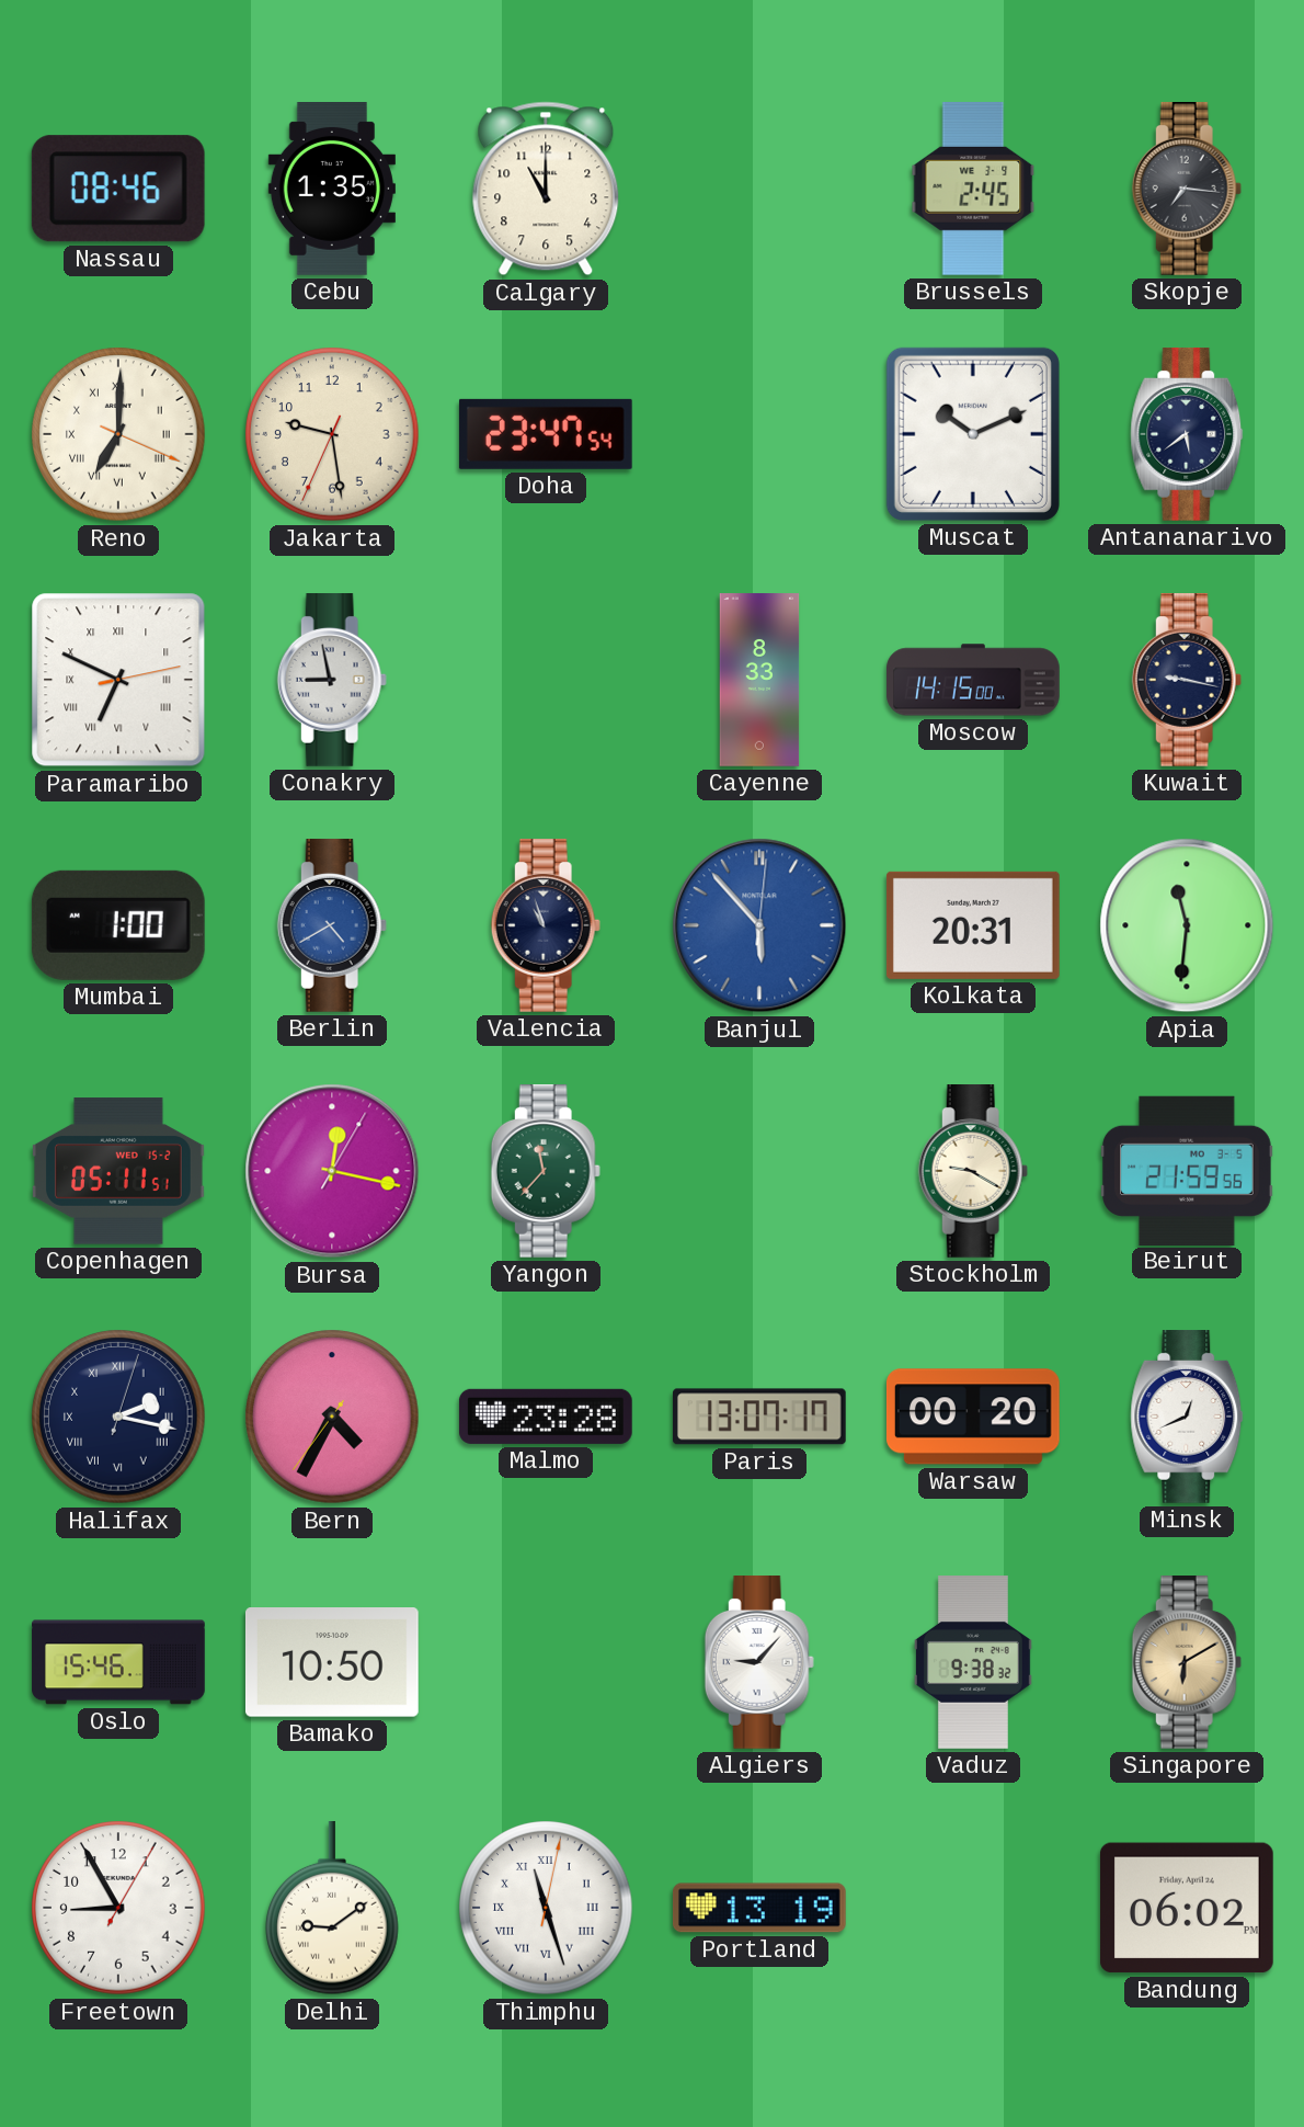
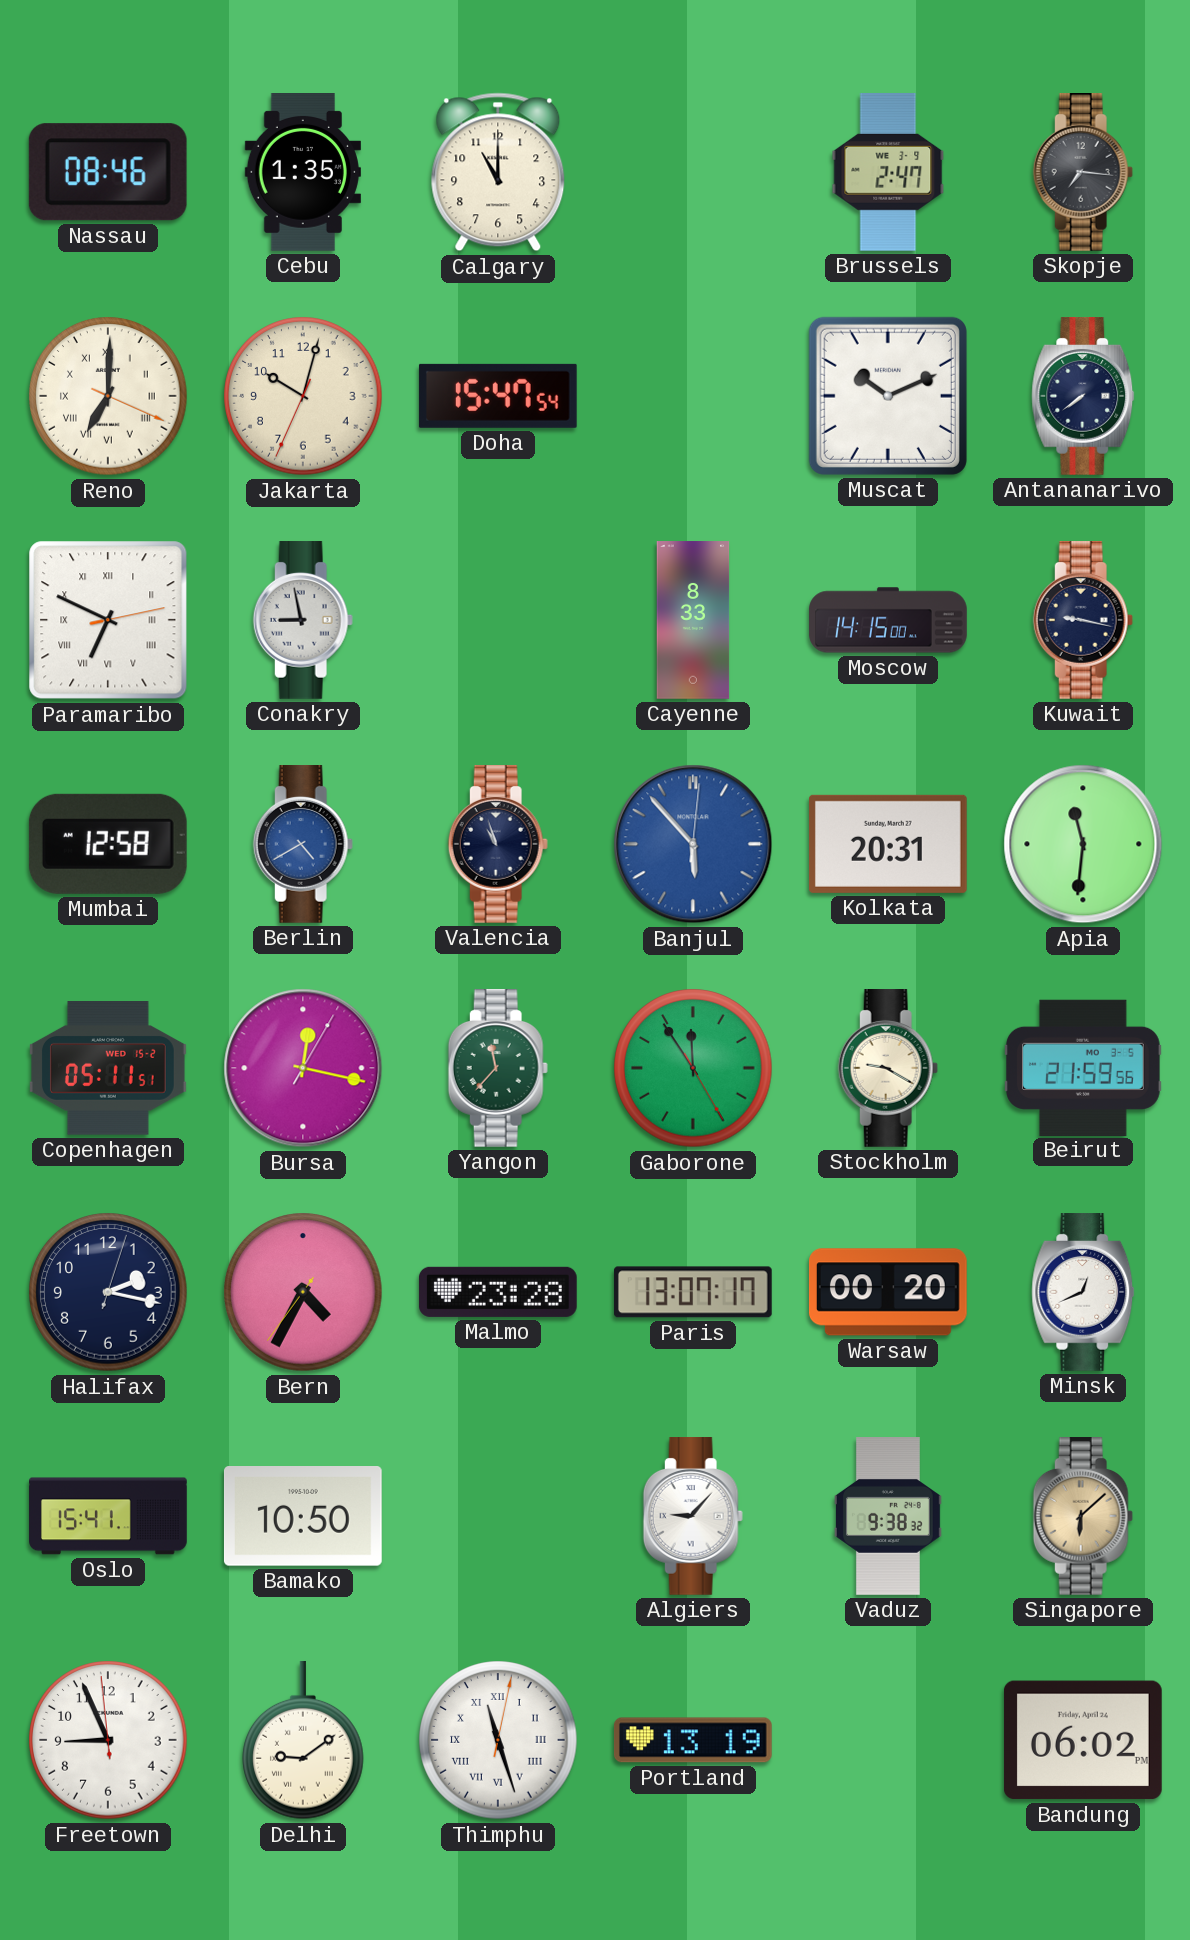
Brussels: 2:45 -> 2:47
Jakarta: 9:28 -> 10:02
Doha: 23:47 -> 15:47
Antananarivo: 5:39 -> 7:39
Mumbai: 1:00 -> 12:58
Gaborone: none -> 11:54
Halifax numerals: Roman -> Arabic
Oslo: 15:46 -> 15:41
Singapore: 6:10 -> 6:08
Freetown: 8:55:05 -> 8:55:59
